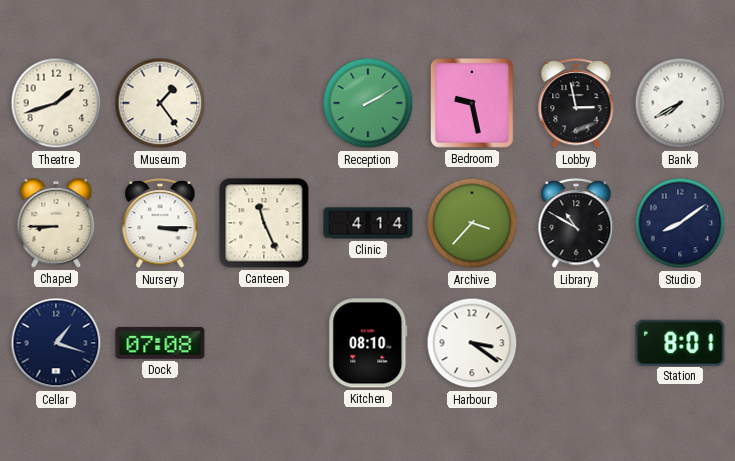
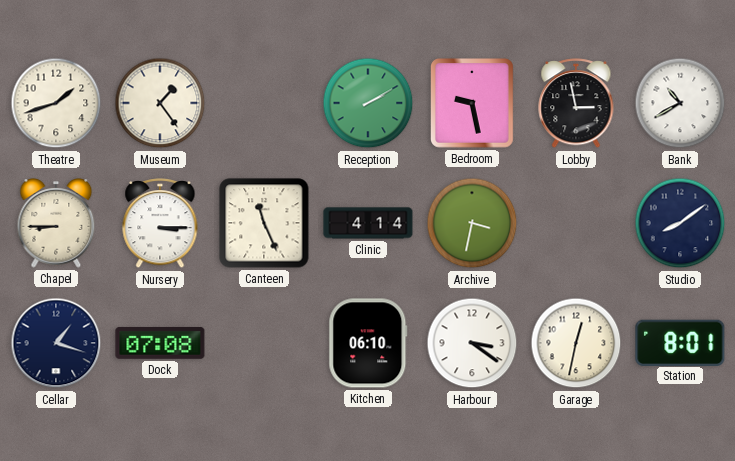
Bank: 7:40 -> 10:40
Archive: 3:37 -> 3:32
Library: 10:50 -> none
Kitchen: 08:10 -> 06:10
Garage: none -> 12:32
